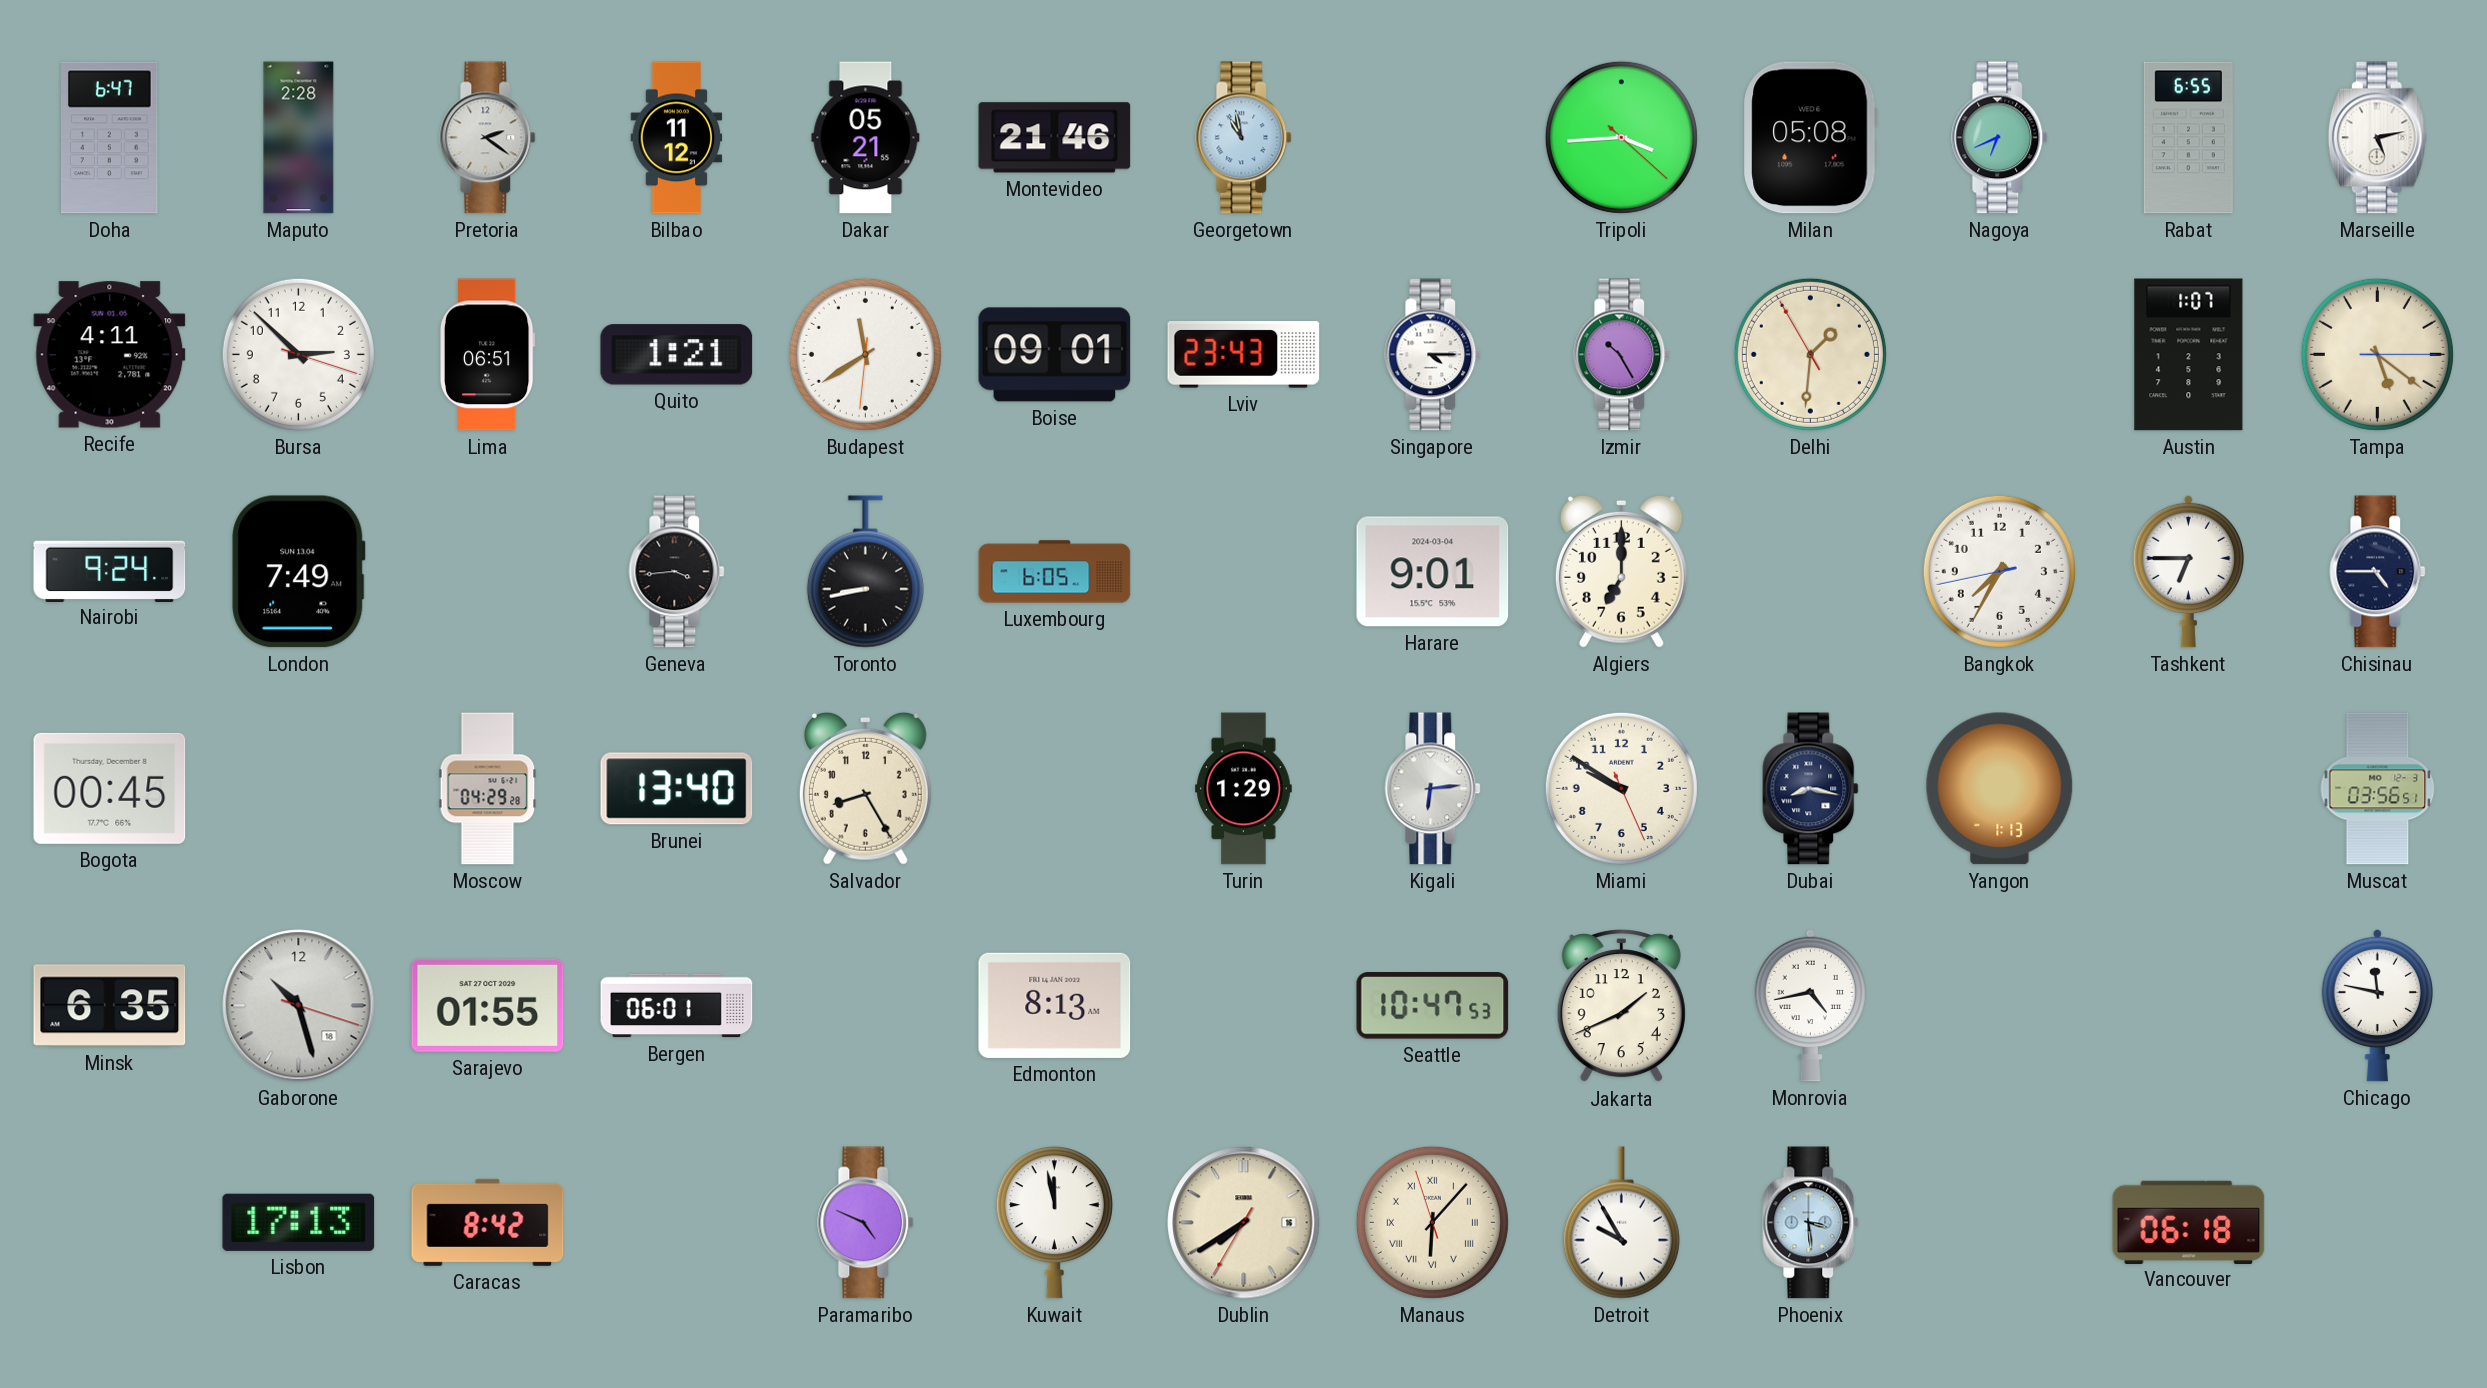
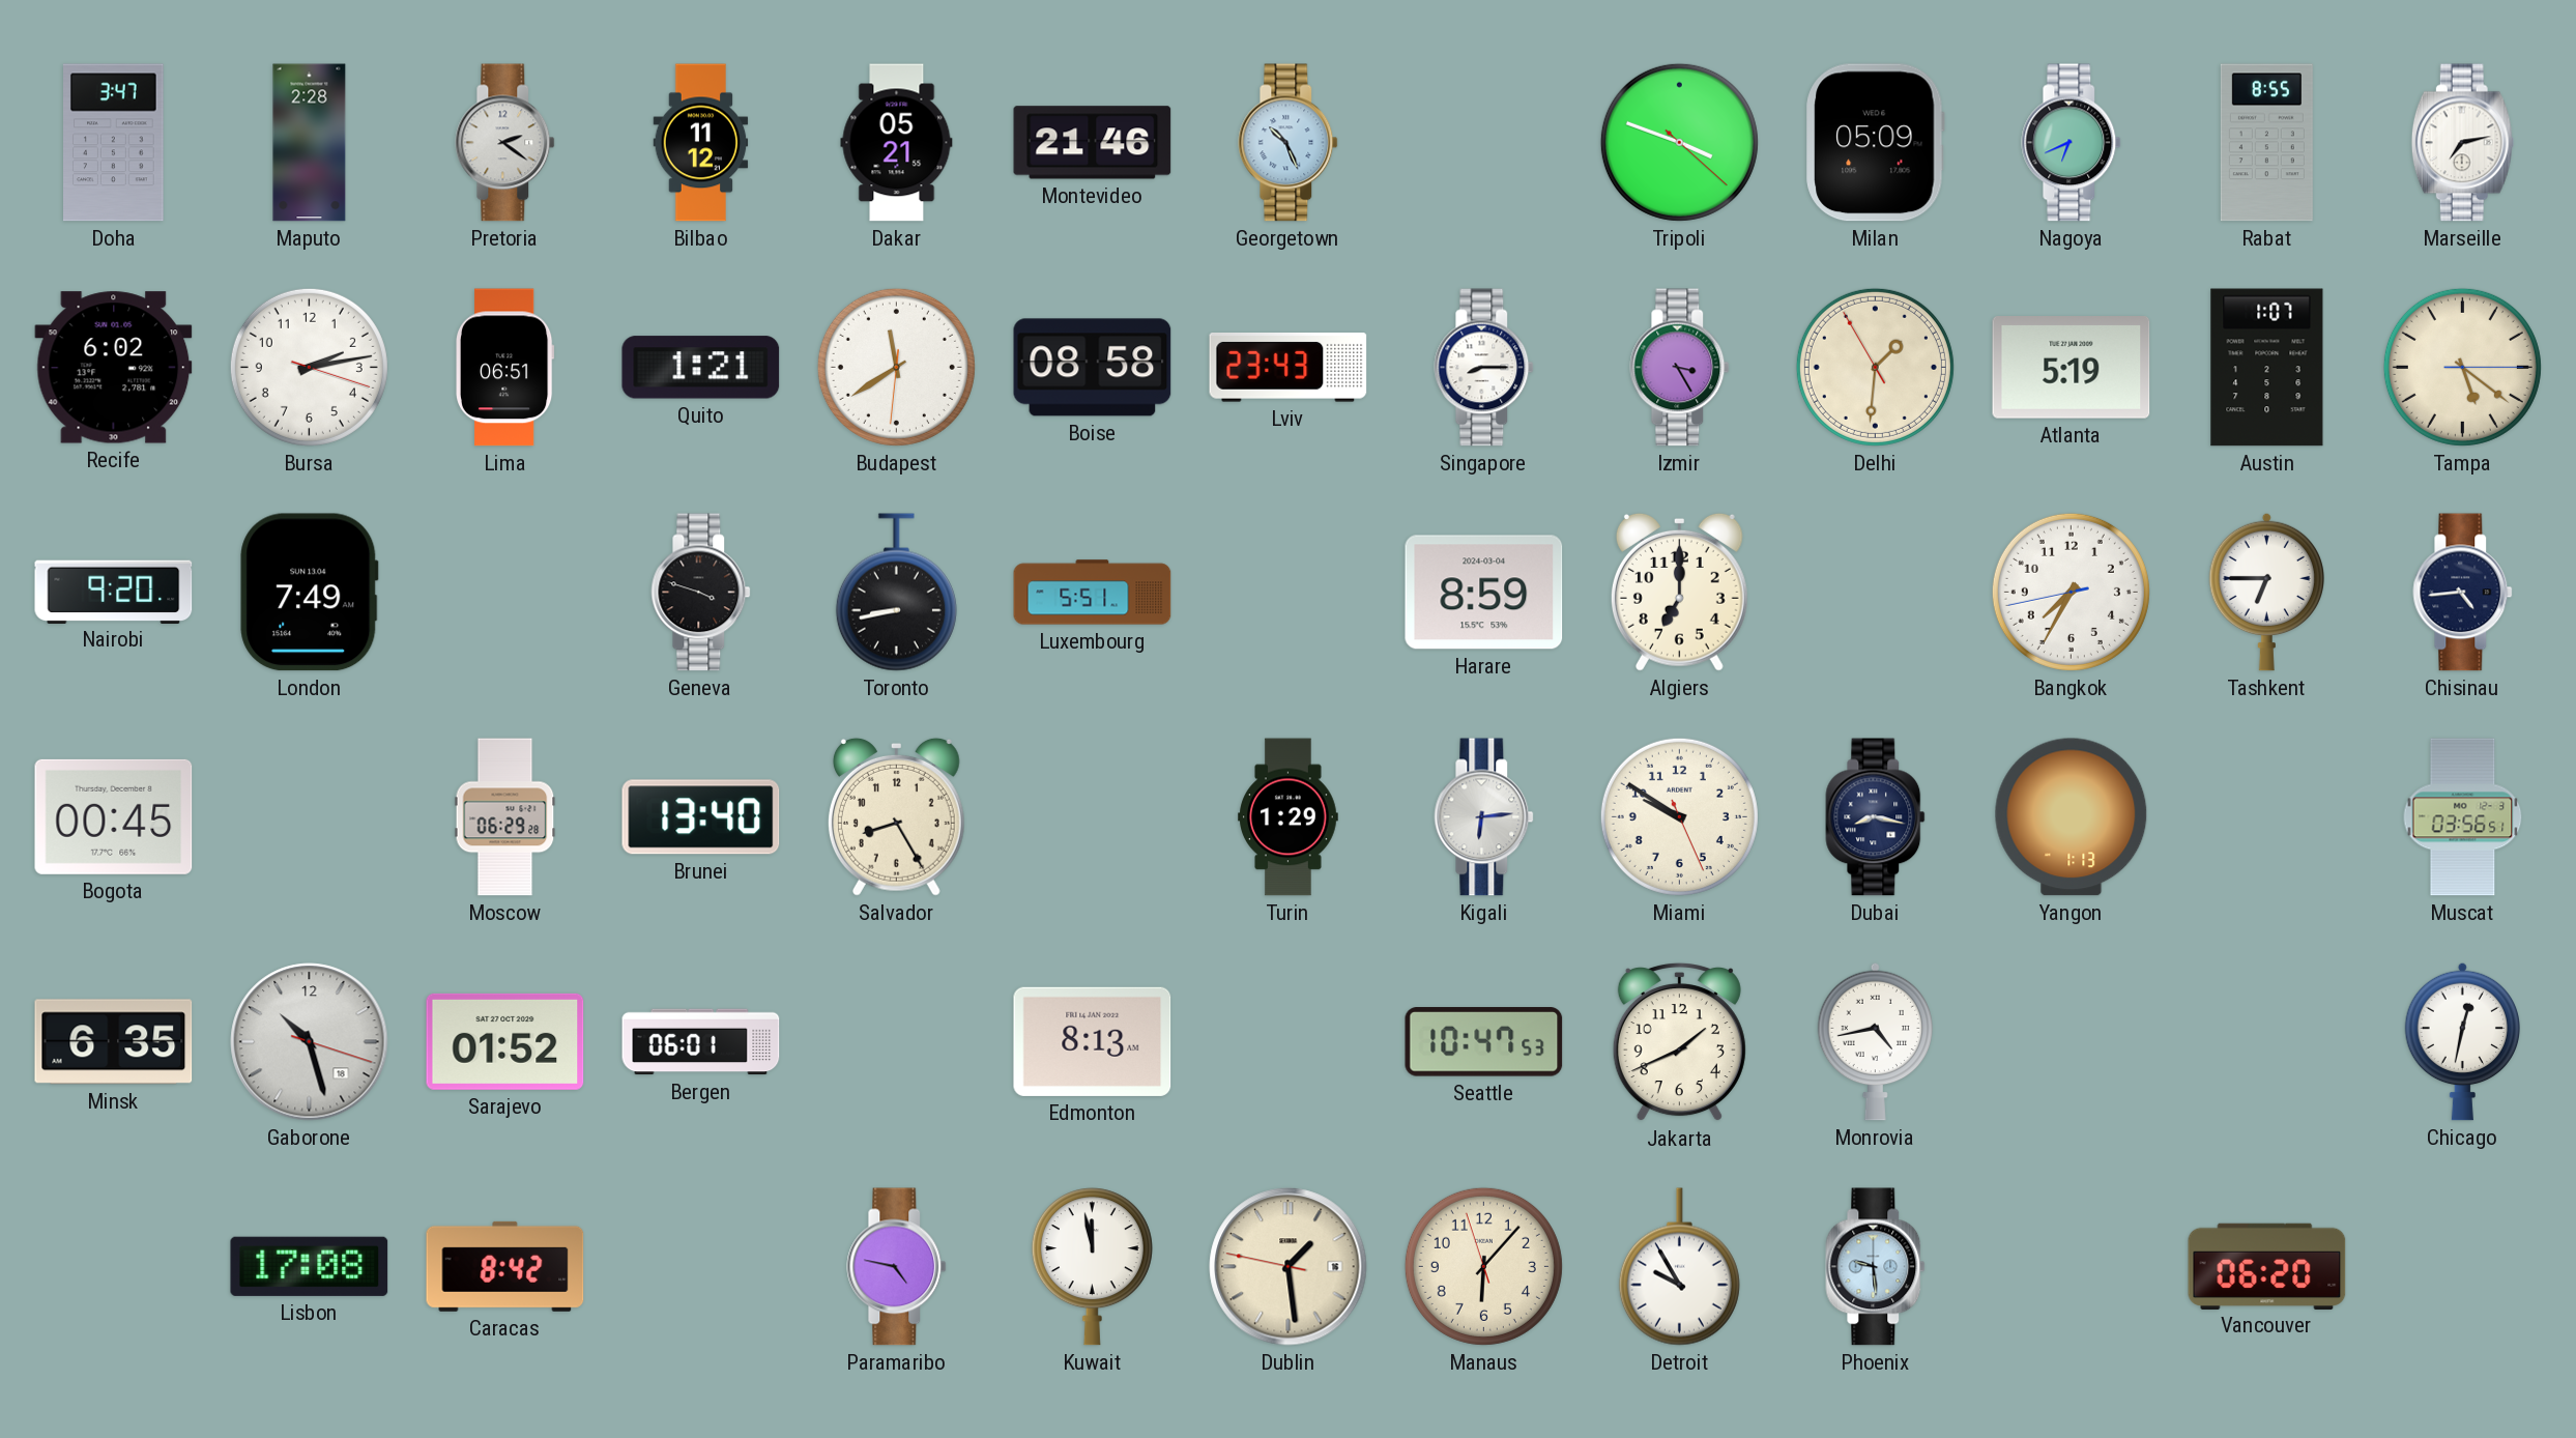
Doha: 6:47 -> 3:47
Georgetown: 10:58 -> 10:26
Tripoli: 3:44 -> 3:48
Milan: 05:08 -> 05:09
Rabat: 6:55 -> 8:55
Marseille: 5:13 -> 7:13
Recife: 4:11 -> 6:02
Bursa: 2:52 -> 2:13
Boise: 09:01 -> 08:58
Singapore: 4:15 -> 8:15
Izmir: 10:25 -> 3:25
Atlanta: none -> 5:19
Nairobi: 9:24 -> 9:20
Geneva: 3:44 -> 3:48
Luxembourg: 6:05 -> 5:51
Harare: 9:01 -> 8:59
Chisinau: 4:45 -> 4:44
Moscow: 04:29 -> 06:29
Sarajevo: 01:55 -> 01:52
Chicago: 11:47 -> 12:32
Lisbon: 17:13 -> 17:08
Paramaribo: 4:49 -> 4:47
Dublin: 7:39 -> 1:28
Manaus numerals: Roman -> Arabic
Phoenix: 3:29 -> 9:29
Vancouver: 06:18 -> 06:20
